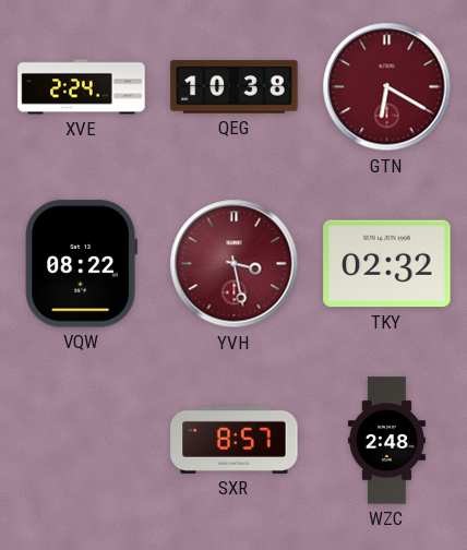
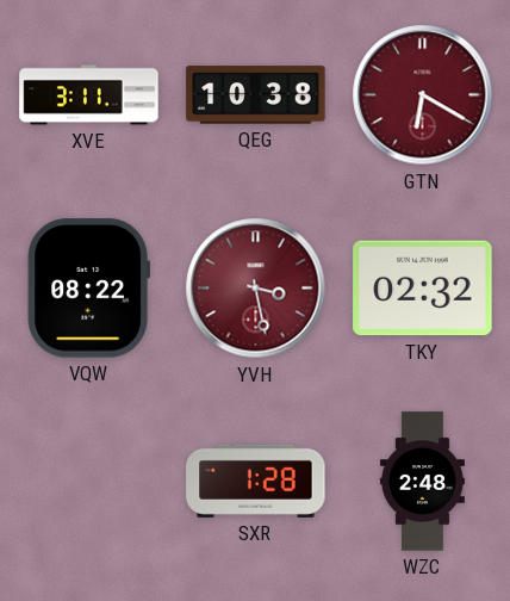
XVE: 2:24 -> 3:11
SXR: 8:57 -> 1:28
